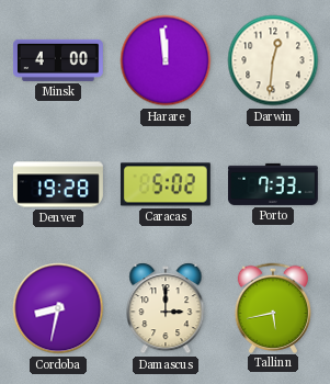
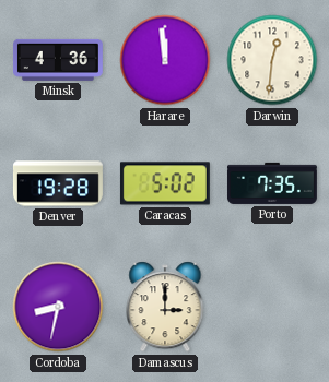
Minsk: 4:00 -> 4:36
Porto: 7:33 -> 7:35
Tallinn: 5:43 -> none
